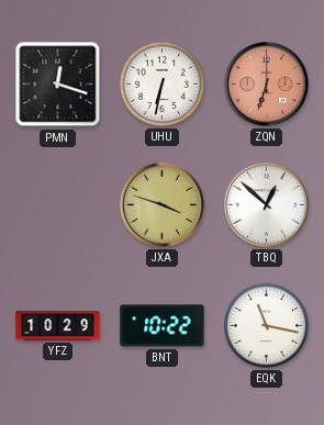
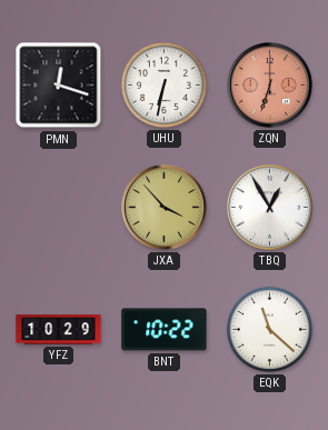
JXA: 3:48 -> 3:53
TBQ: 12:52 -> 12:55
EQK: 11:17 -> 11:22
